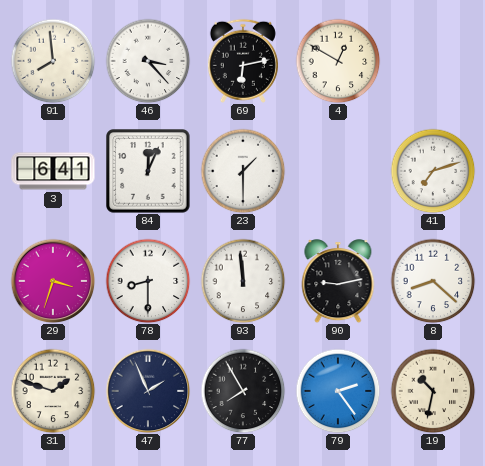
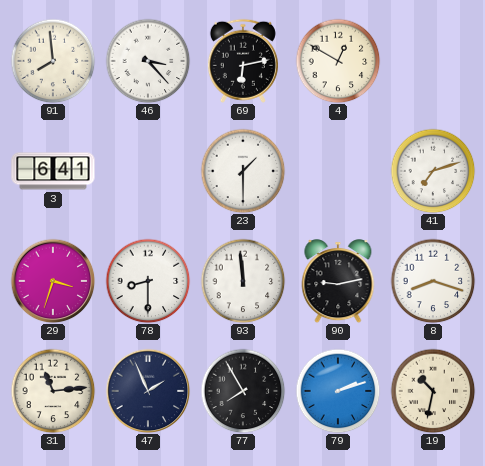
84: 12:04 -> none
8: 8:22 -> 8:18
31: 1:48 -> 11:14
79: 2:24 -> 2:12
